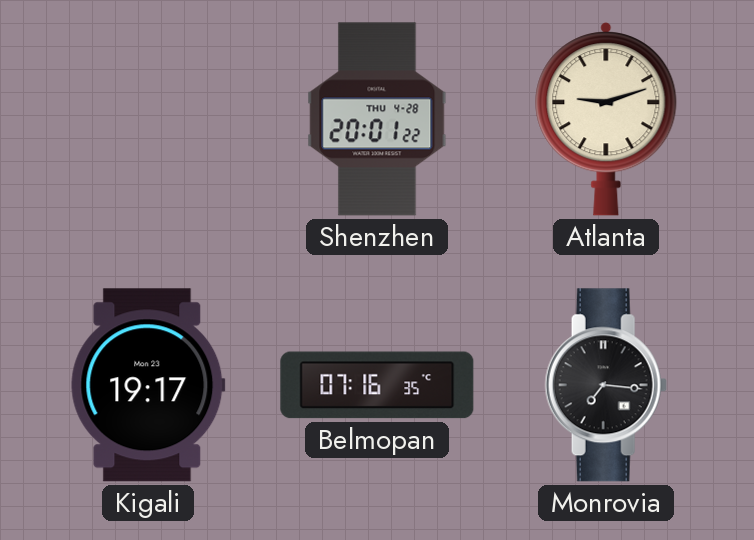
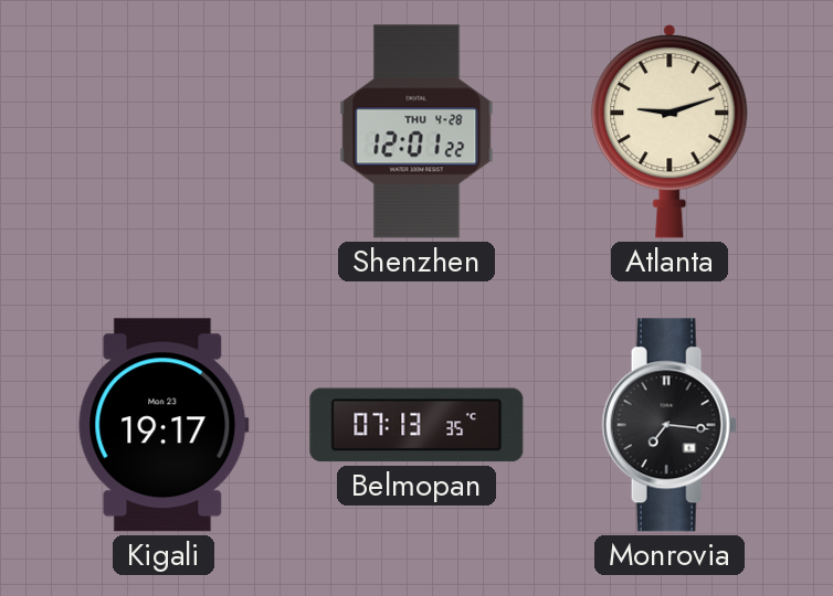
Shenzhen: 20:01 -> 12:01
Belmopan: 07:16 -> 07:13
